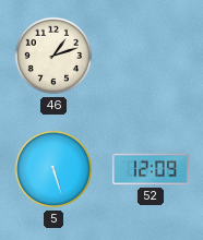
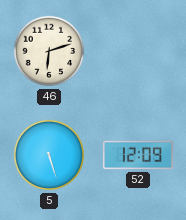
46: 1:12 -> 6:12
